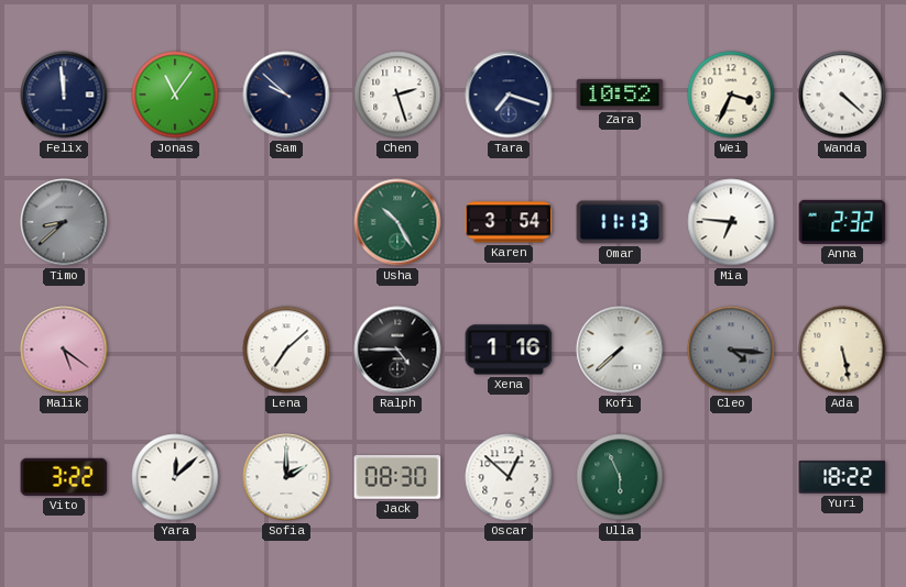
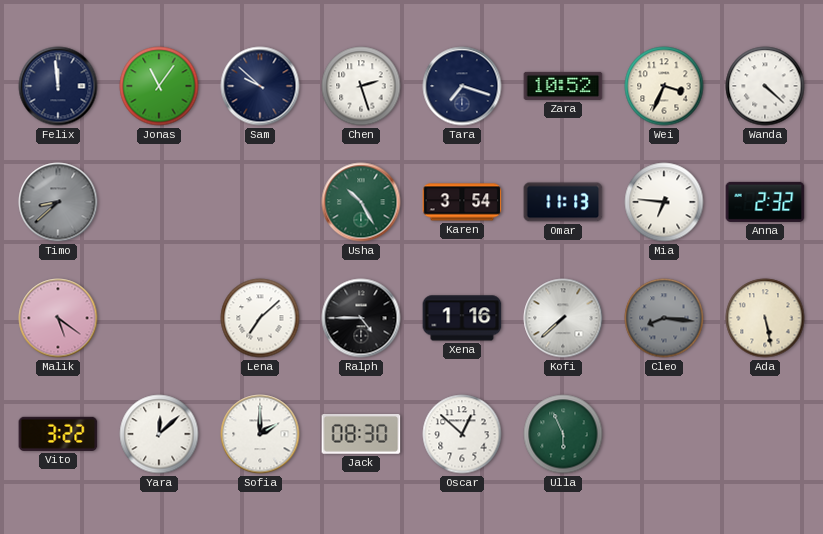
Cleo: 4:16 -> 8:16
Yuri: 18:22 -> none
